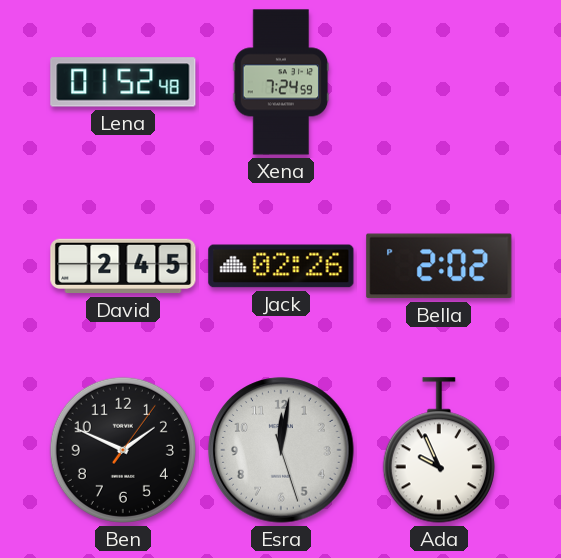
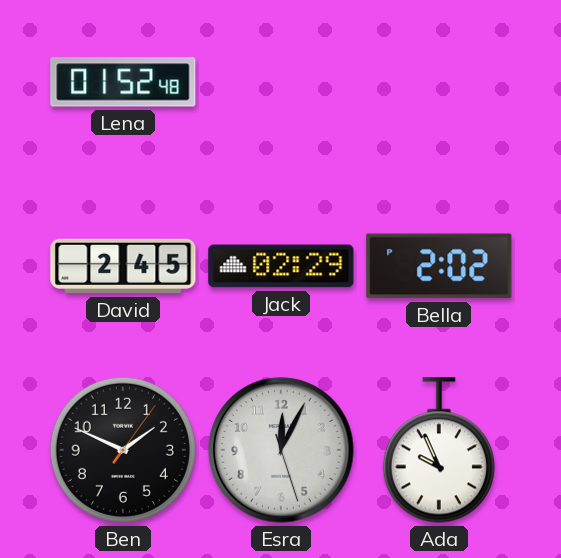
Xena: 7:24 -> none
Jack: 02:26 -> 02:29
Esra: 12:01 -> 12:04
